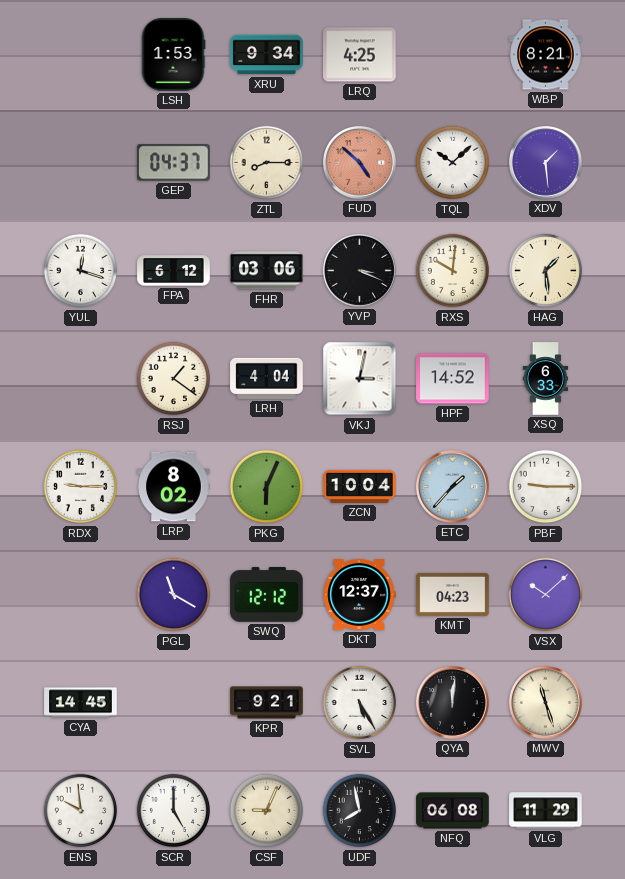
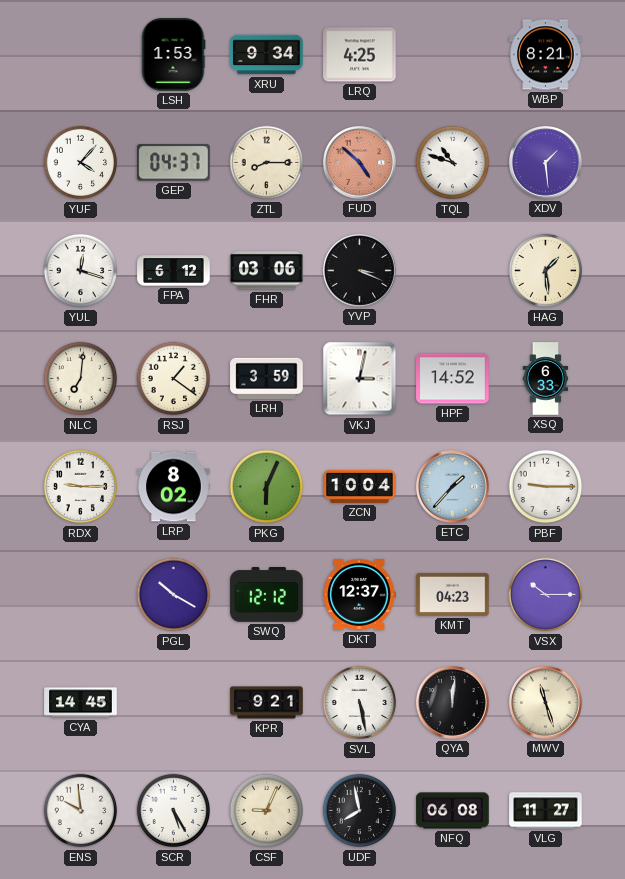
YUF: none -> 4:07
TQL: 10:08 -> 10:48
RXS: 10:01 -> none
NLC: none -> 7:01
LRH: 4:04 -> 3:59
PGL: 11:20 -> 10:20
VSX: 10:08 -> 10:15
SVL: 5:25 -> 5:28
SCR: 5:00 -> 5:25
VLG: 11:29 -> 11:27
